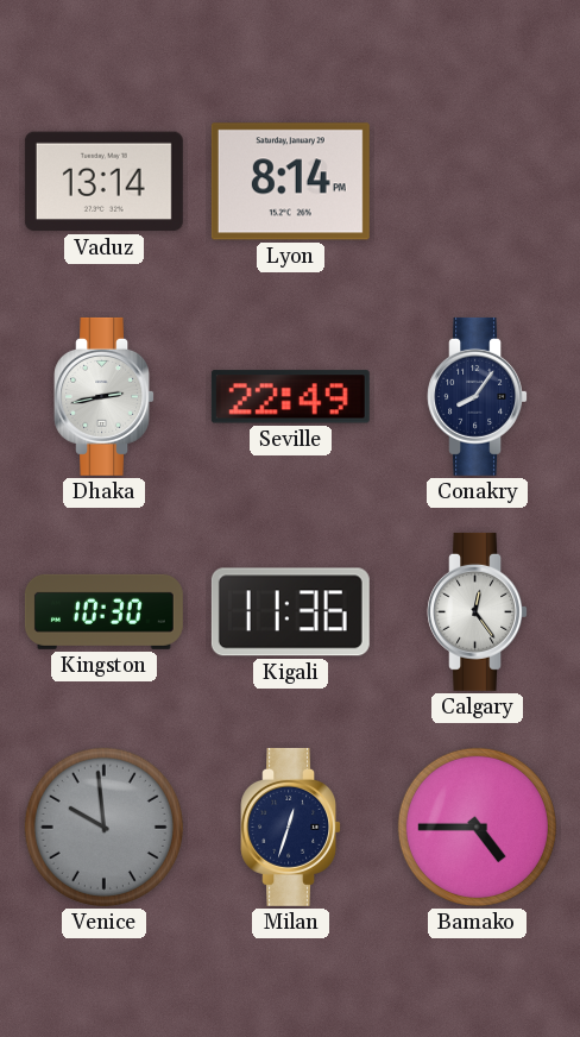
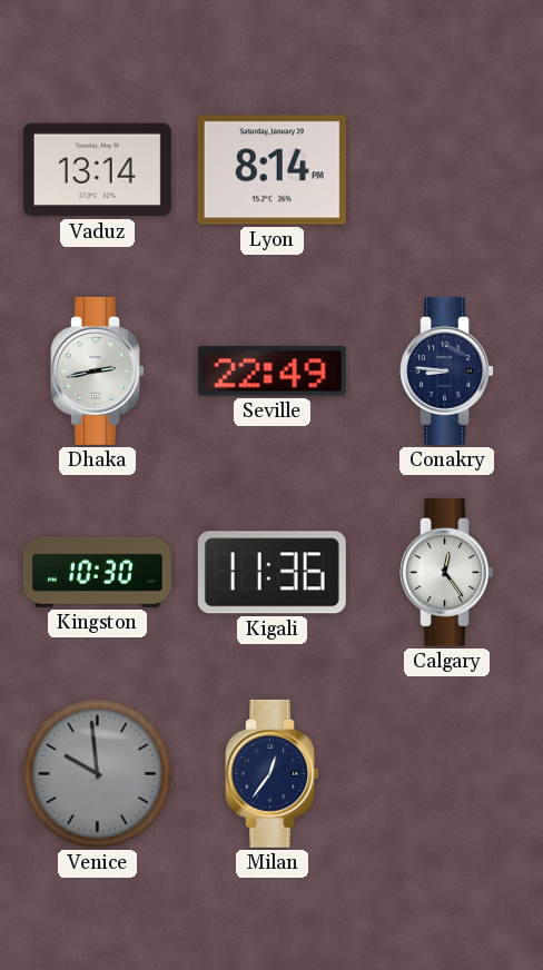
Conakry: 8:06 -> 8:46
Milan: 12:33 -> 12:36
Bamako: 4:45 -> none
